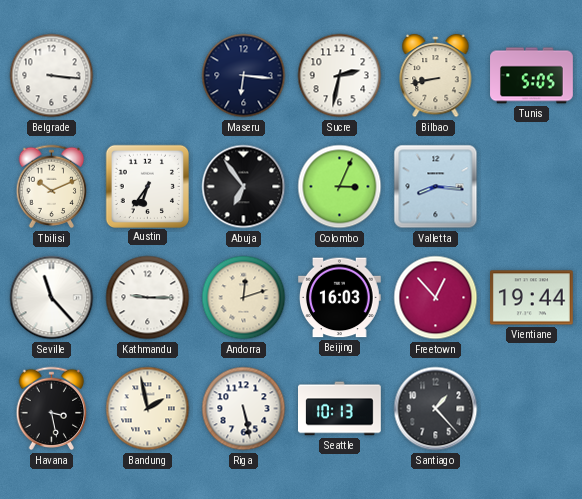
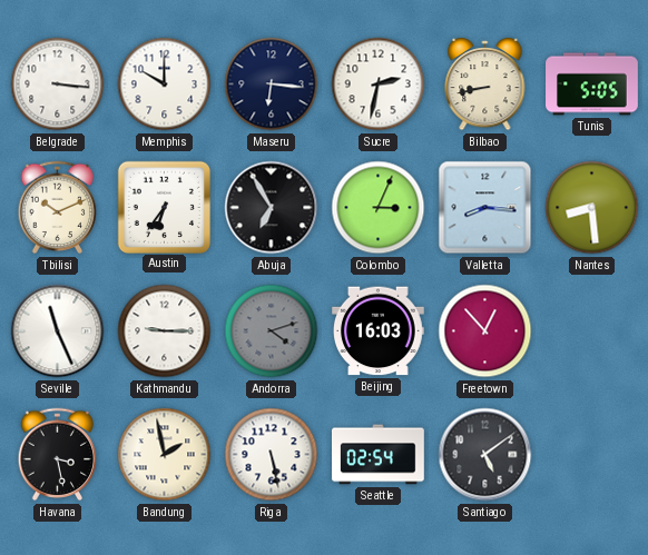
Memphis: none -> 10:00
Abuja: 6:54 -> 6:55
Nantes: none -> 8:29
Seville: 11:23 -> 11:26
Andorra: 12:12 -> 4:12
Andorra dial: cream -> grey
Vientiane: 19:44 -> none
Seattle: 10:13 -> 02:54
Santiago: 1:23 -> 5:09
